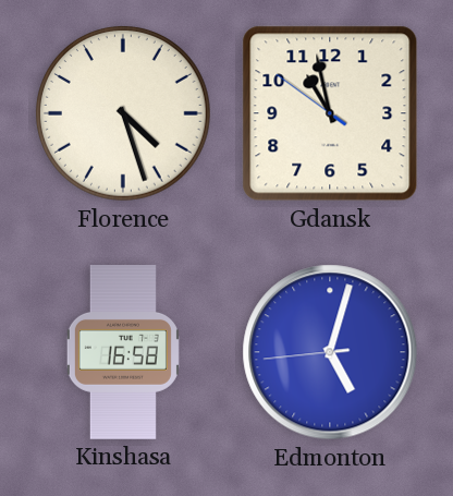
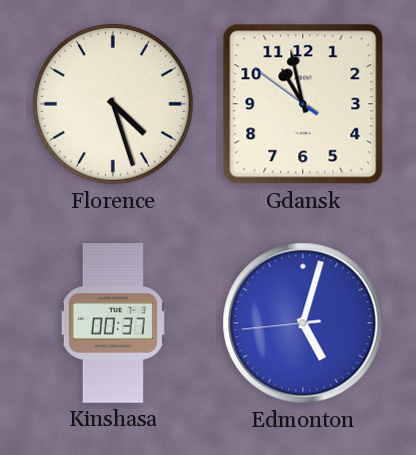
Kinshasa: 16:58 -> 00:37
